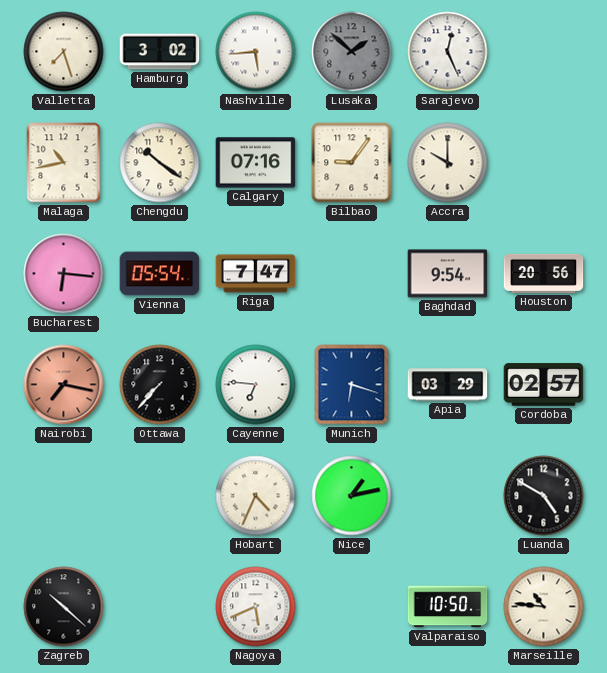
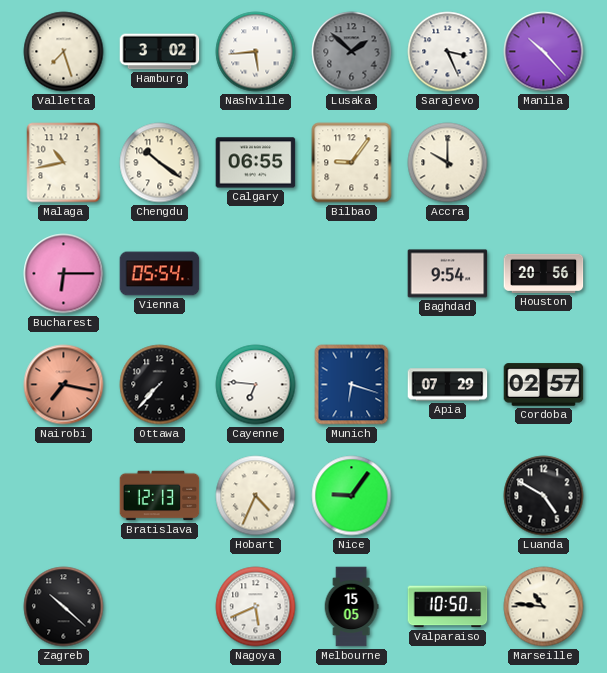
Sarajevo: 12:26 -> 3:26
Manila: none -> 10:23
Calgary: 07:16 -> 06:55
Bucharest: 6:16 -> 6:15
Riga: 7:47 -> none
Apia: 03:29 -> 07:29
Bratislava: none -> 12:13
Nice: 1:13 -> 9:06
Melbourne: none -> 15:05
